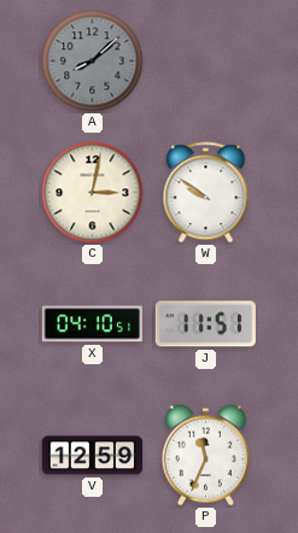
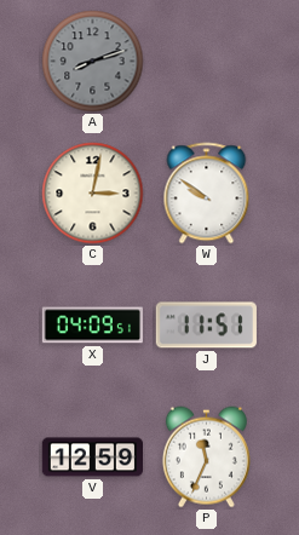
A: 8:08 -> 8:12
X: 04:10 -> 04:09
